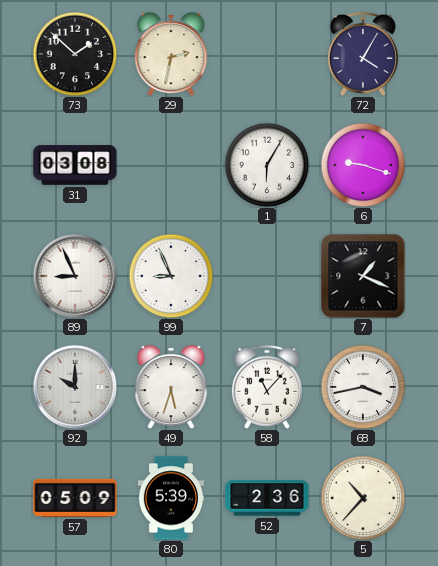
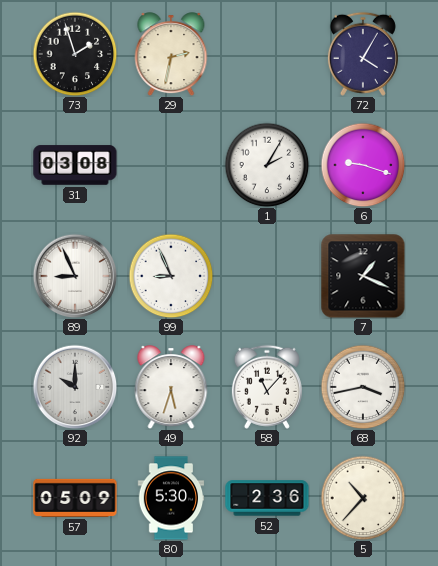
73: 1:52 -> 1:57
1: 6:05 -> 2:05
80: 5:39 -> 5:30
